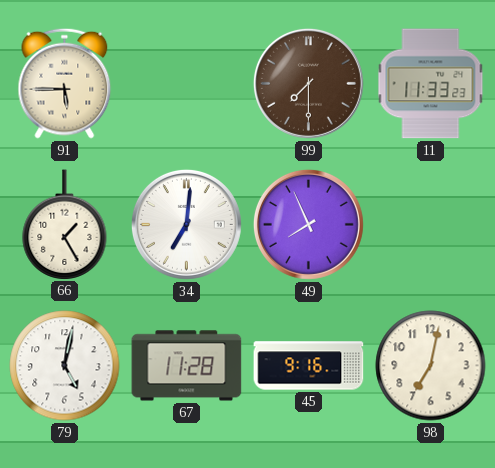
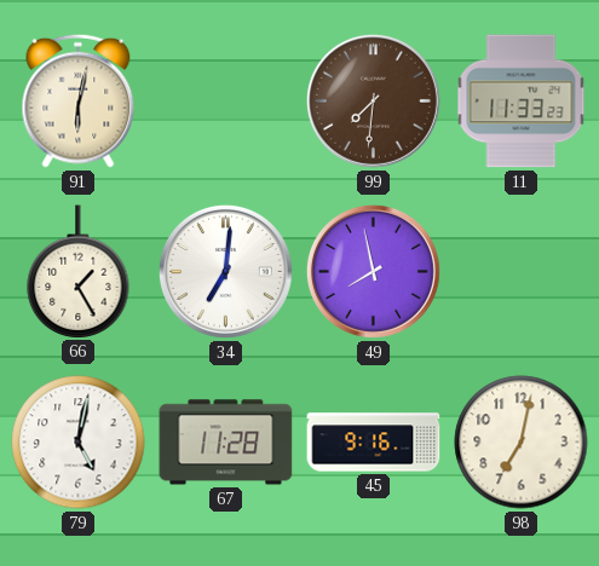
91: 5:45 -> 6:02
99: 7:30 -> 7:31
49: 7:56 -> 7:58
